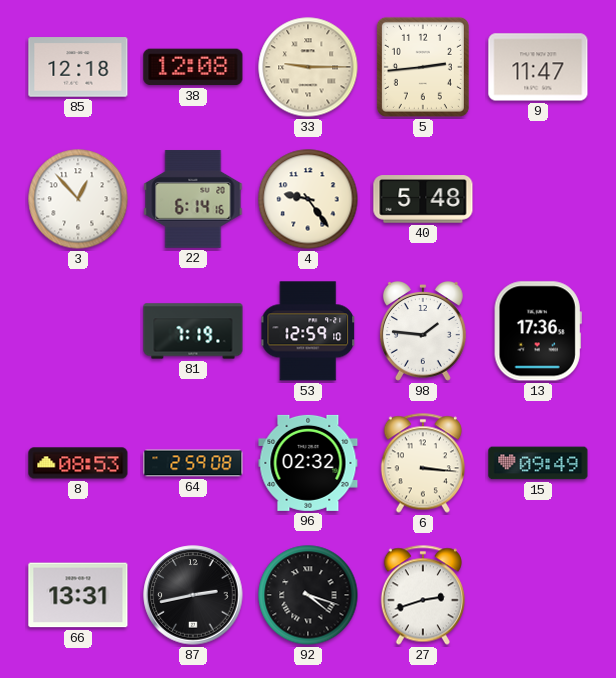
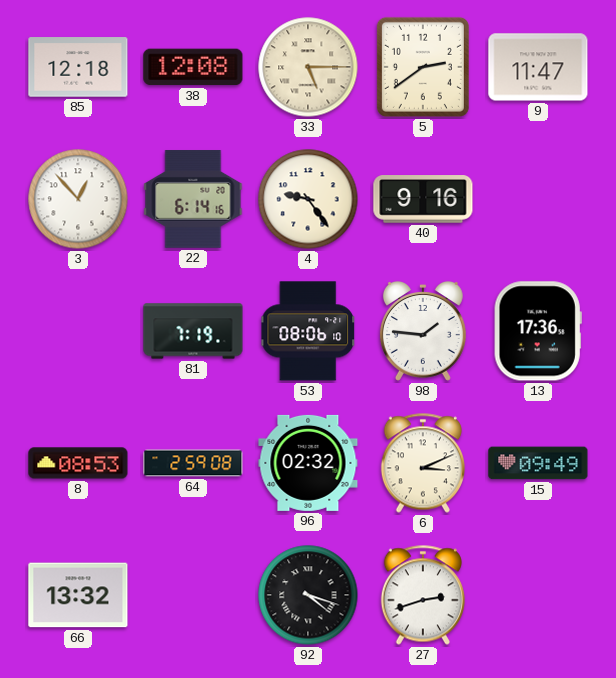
33: 9:15 -> 5:15
5: 2:44 -> 2:39
40: 5:48 -> 9:16
53: 12:59 -> 08:06
6: 3:16 -> 3:11
66: 13:31 -> 13:32
87: 2:43 -> none
